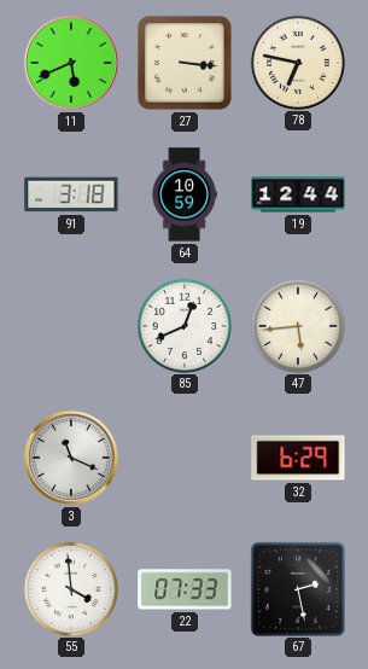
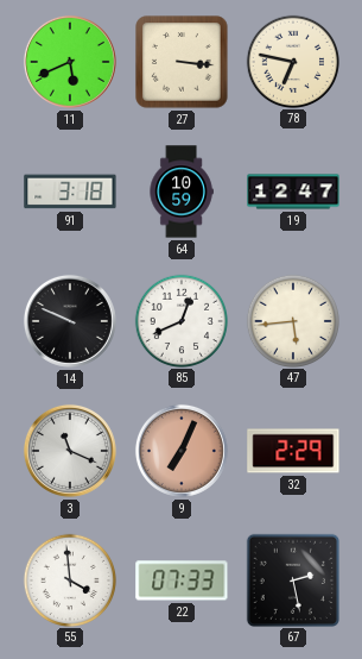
19: 12:44 -> 12:47
14: none -> 9:49
9: none -> 7:04
32: 6:29 -> 2:29
